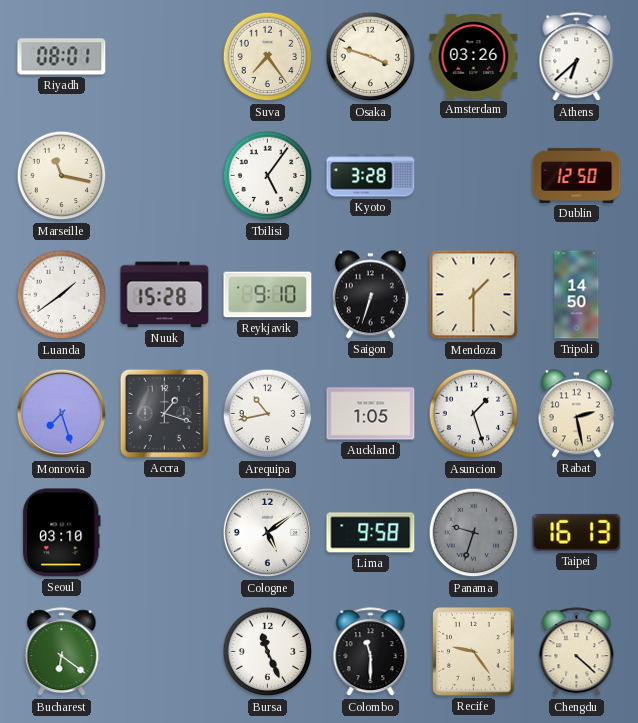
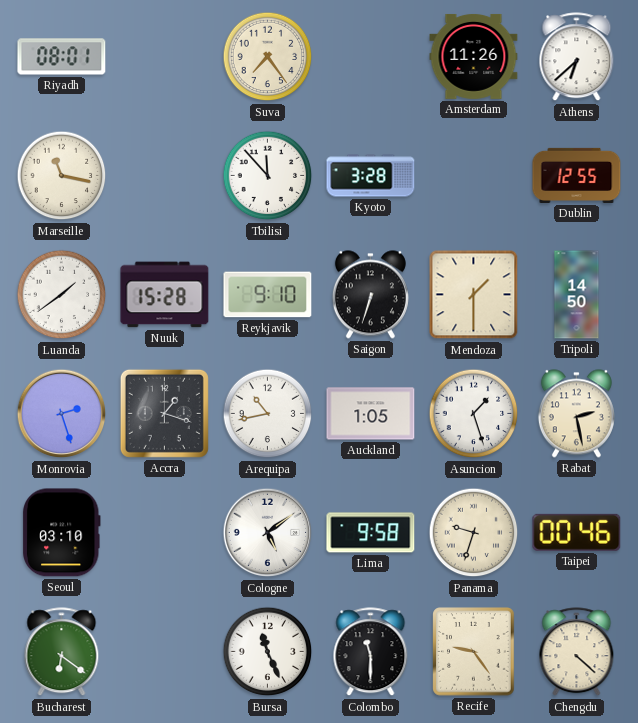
Osaka: 3:48 -> none
Amsterdam: 03:26 -> 11:26
Tbilisi: 5:06 -> 11:53
Dublin: 12:50 -> 12:55
Monrovia: 7:27 -> 2:27
Panama dial: grey -> cream
Taipei: 16:13 -> 00:46
